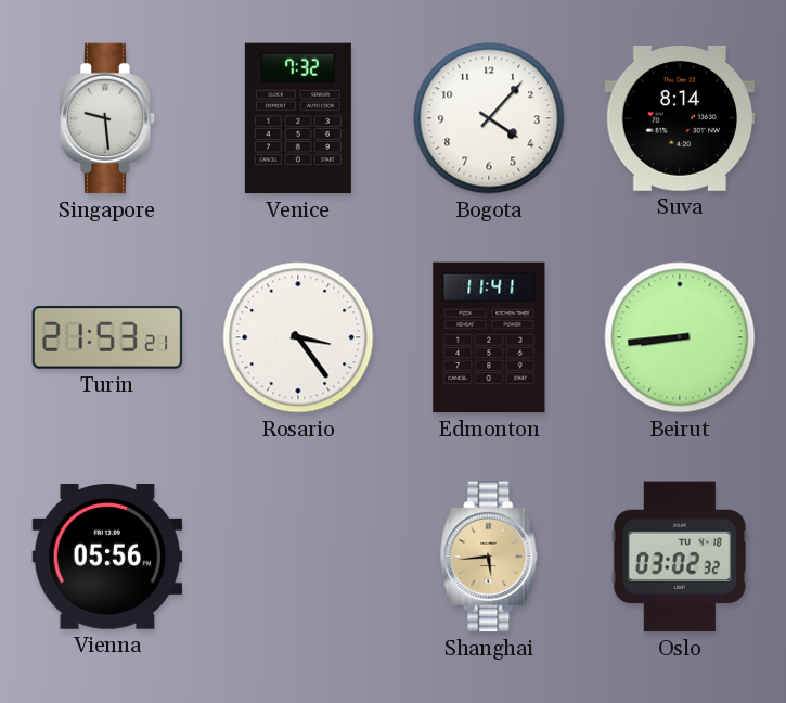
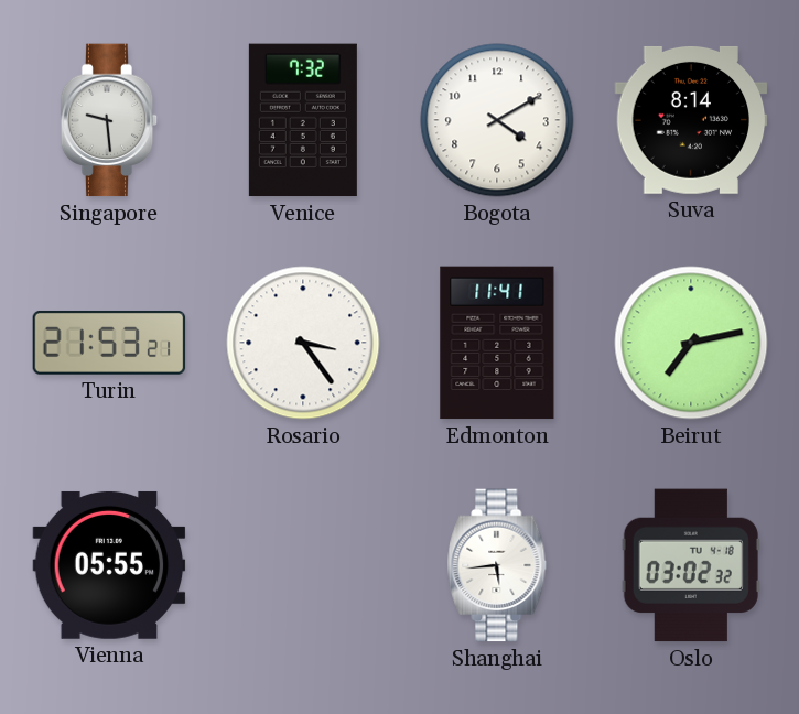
Bogota: 4:07 -> 4:10
Beirut: 8:44 -> 7:13
Vienna: 05:56 -> 05:55
Shanghai dial: champagne -> white
